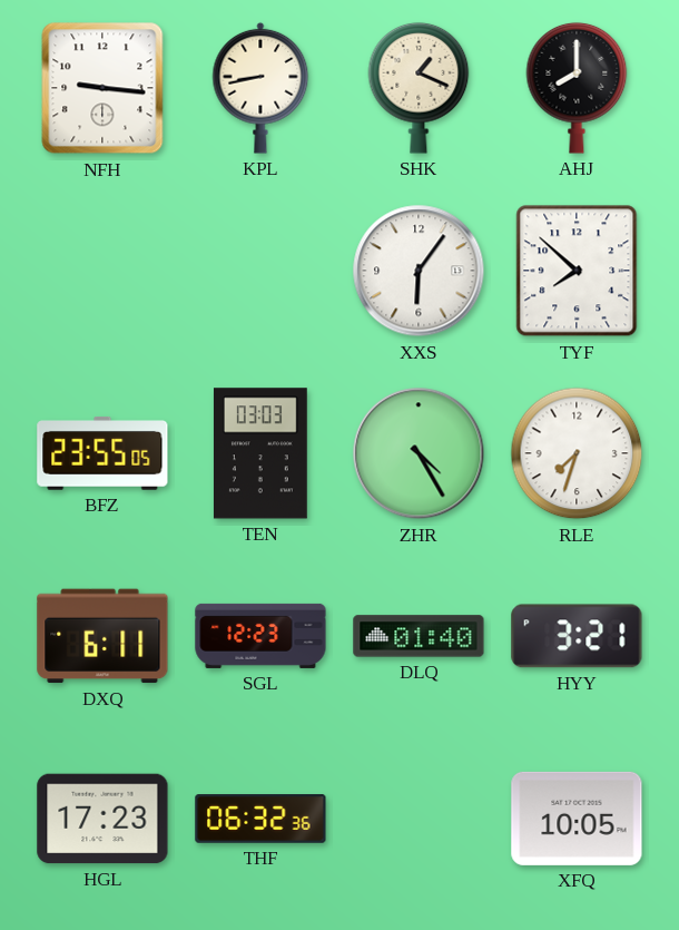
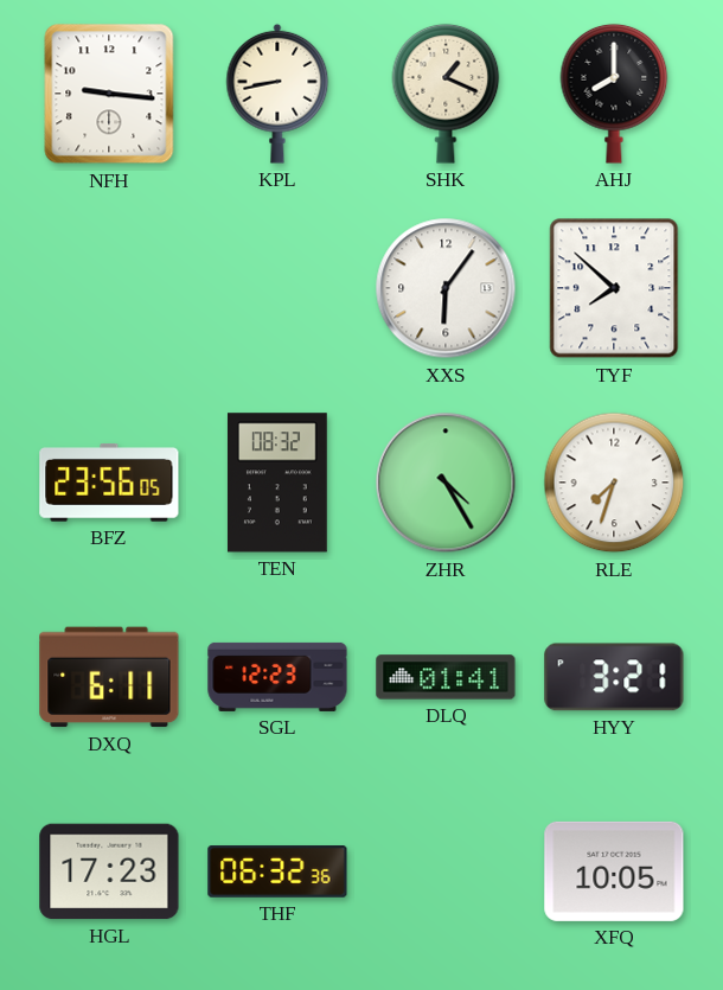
BFZ: 23:55 -> 23:56
TEN: 03:03 -> 08:32
DLQ: 01:40 -> 01:41
